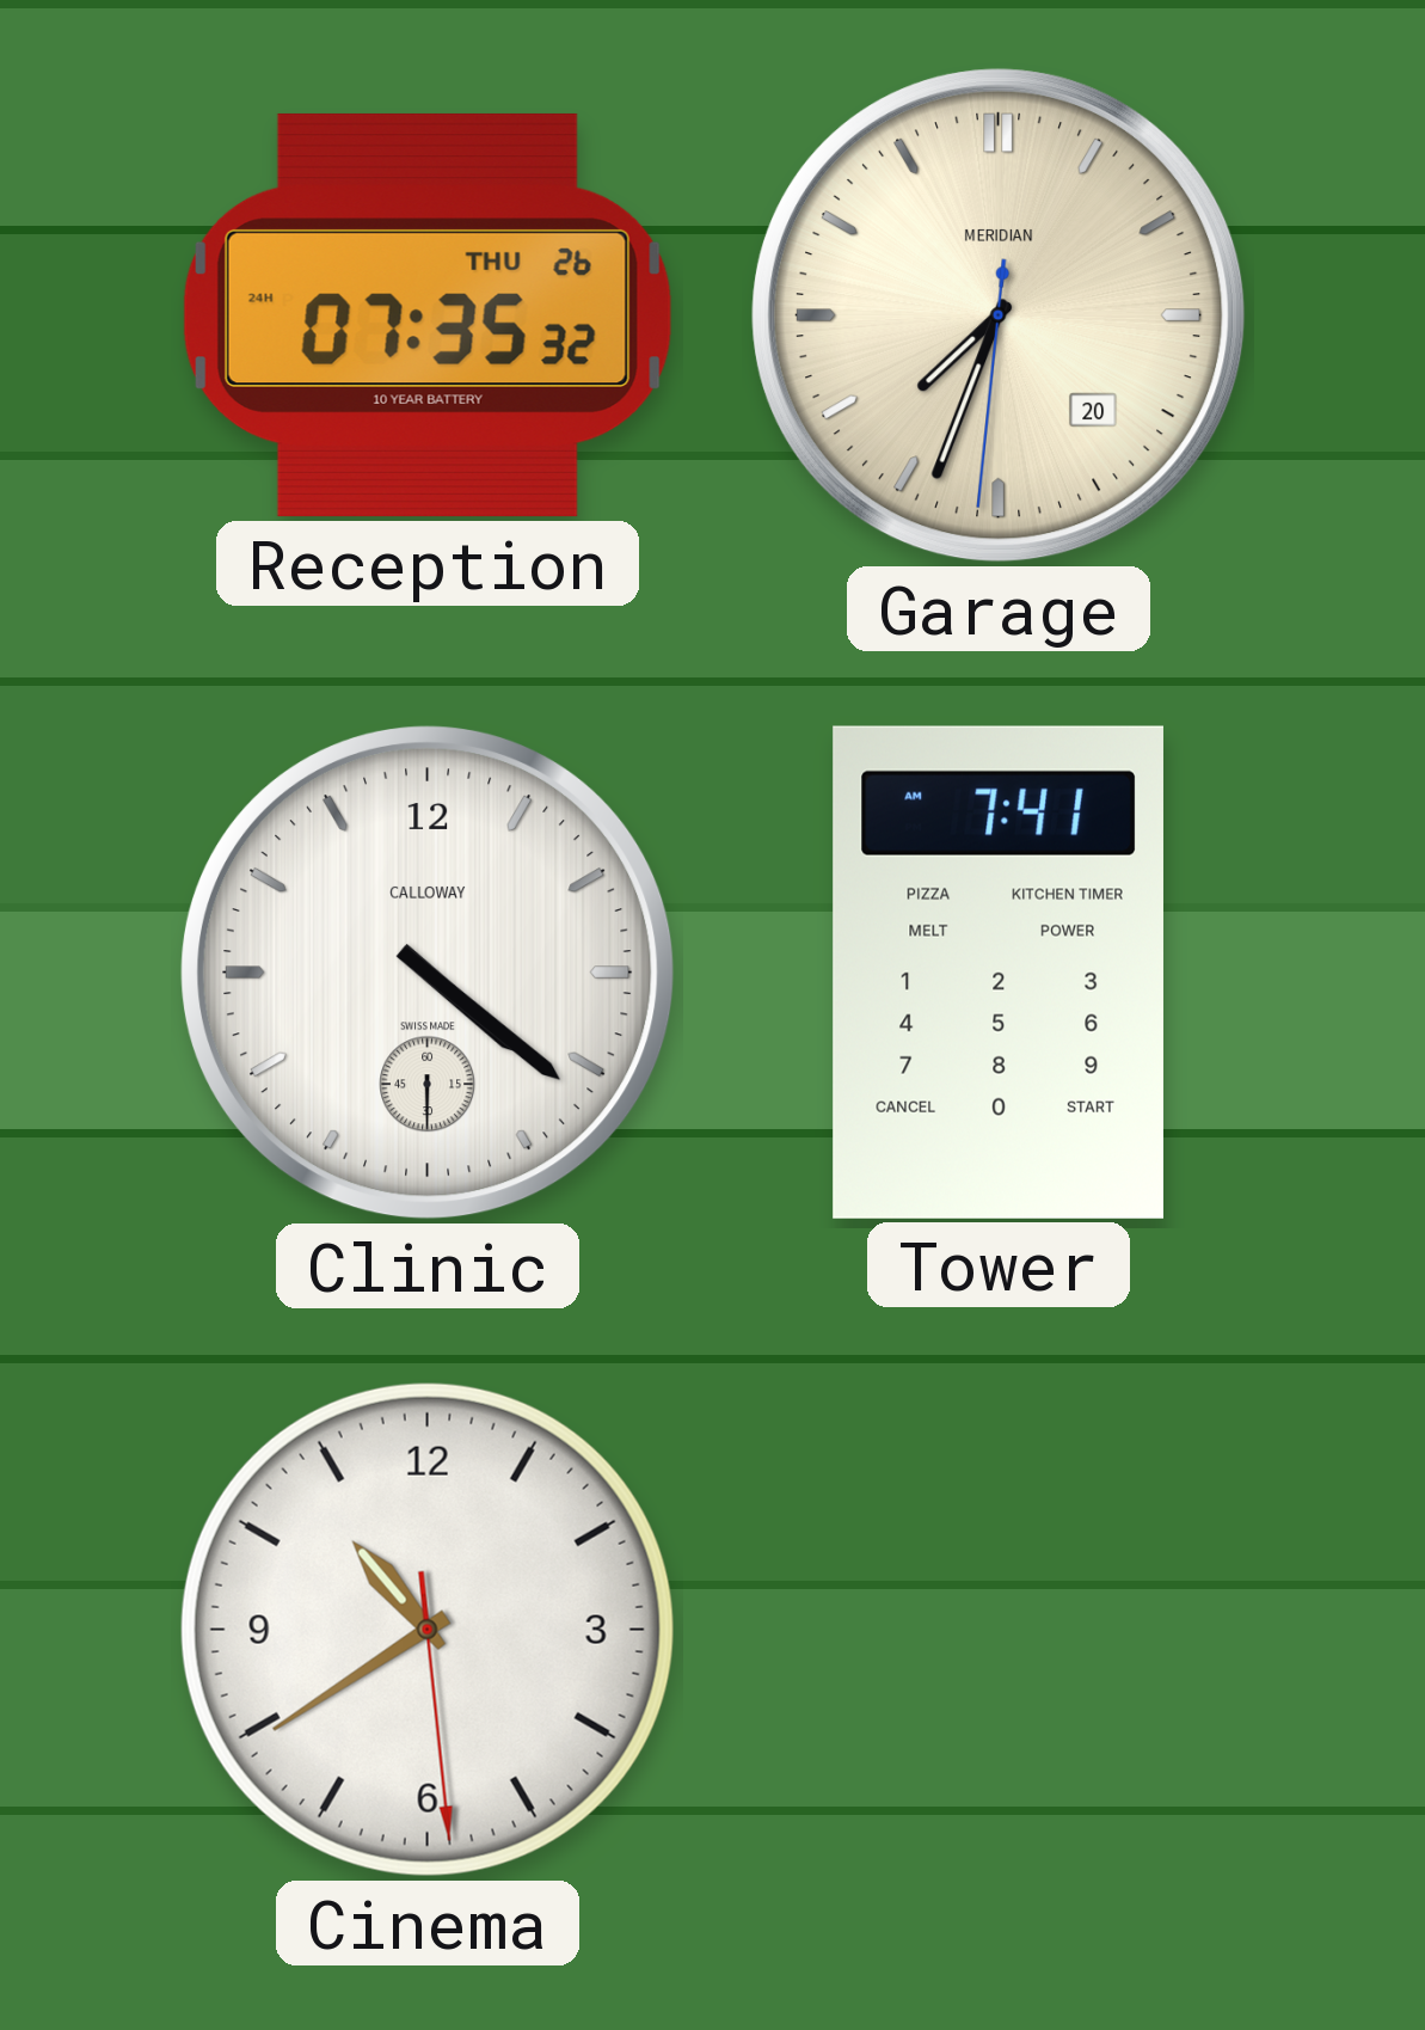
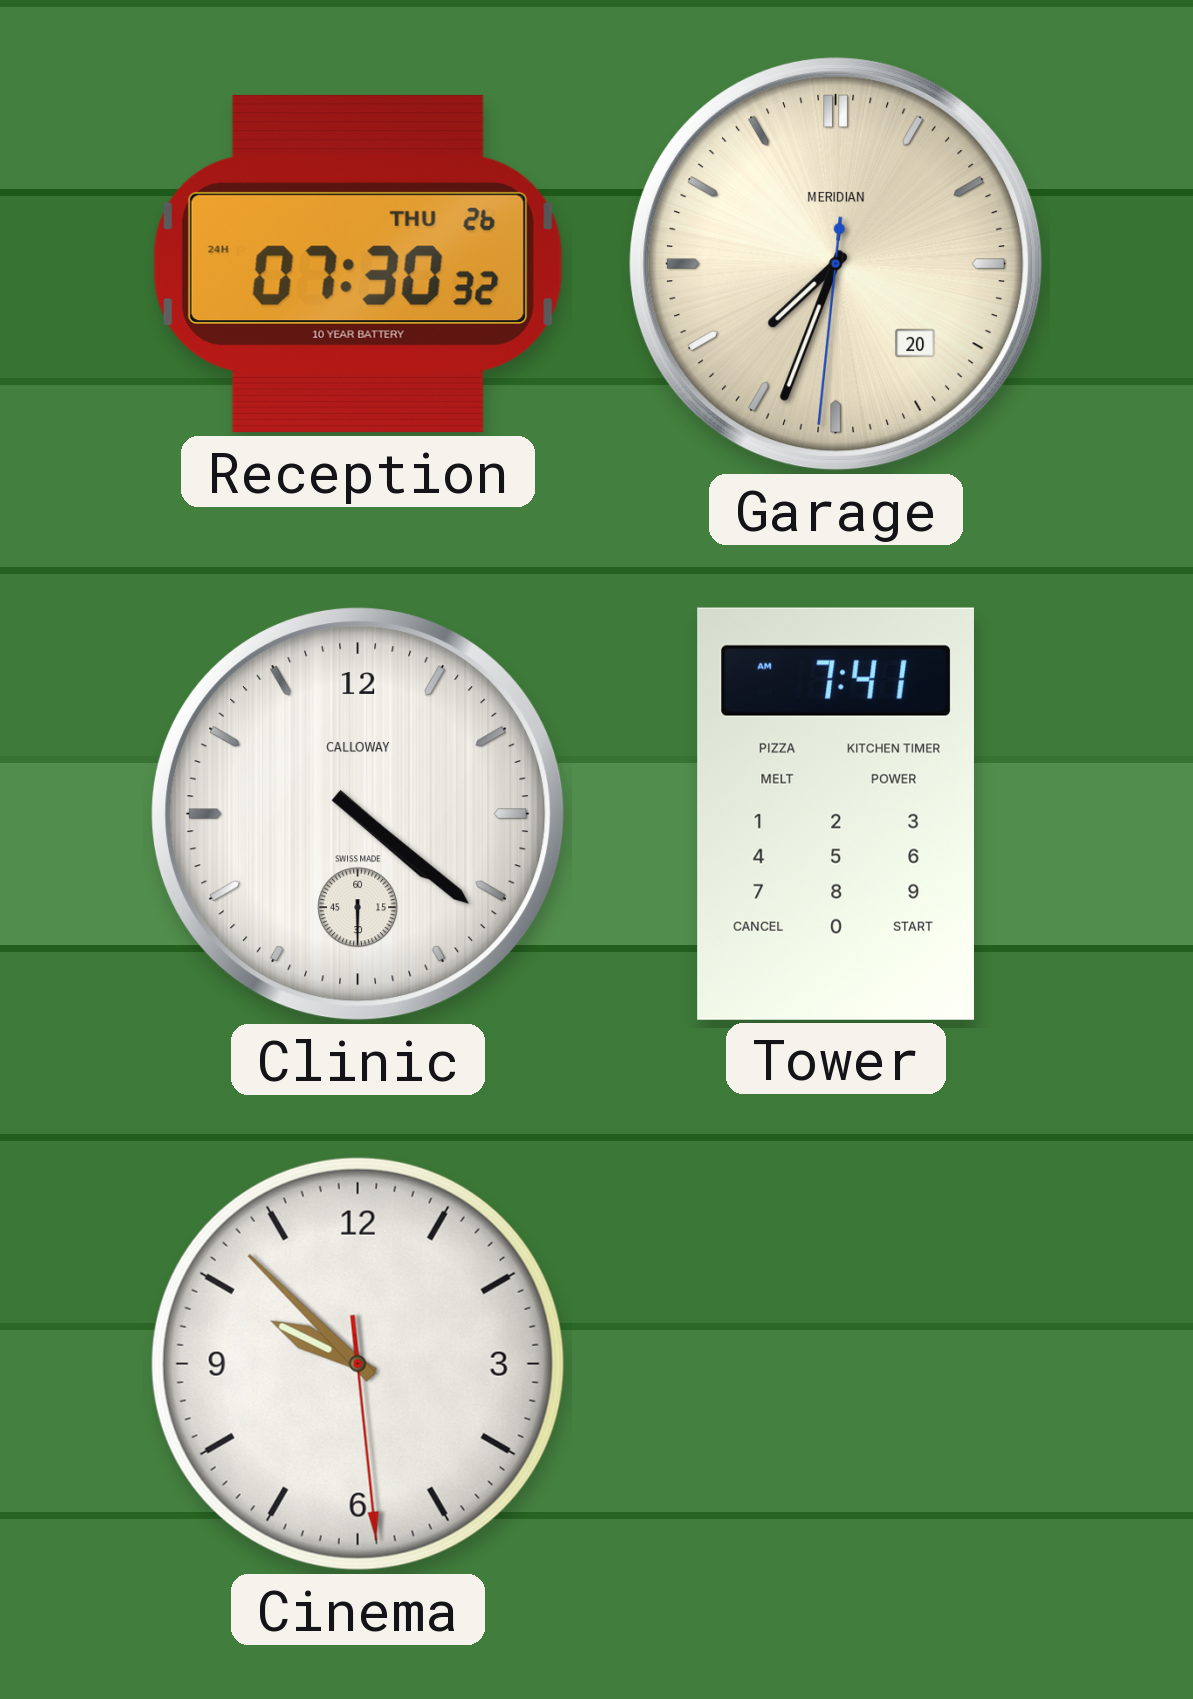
Reception: 07:35 -> 07:30
Cinema: 10:39 -> 9:52
